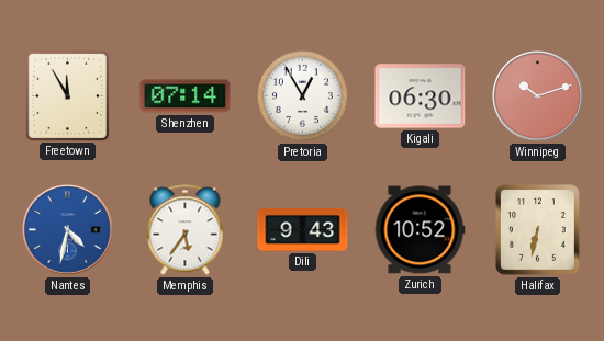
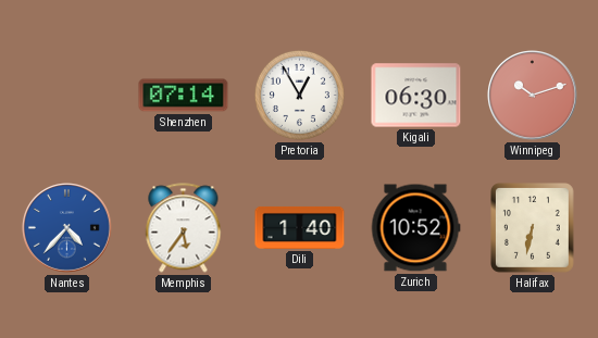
Freetown: 11:55 -> none
Nantes: 4:32 -> 4:37
Dili: 9:43 -> 1:40
